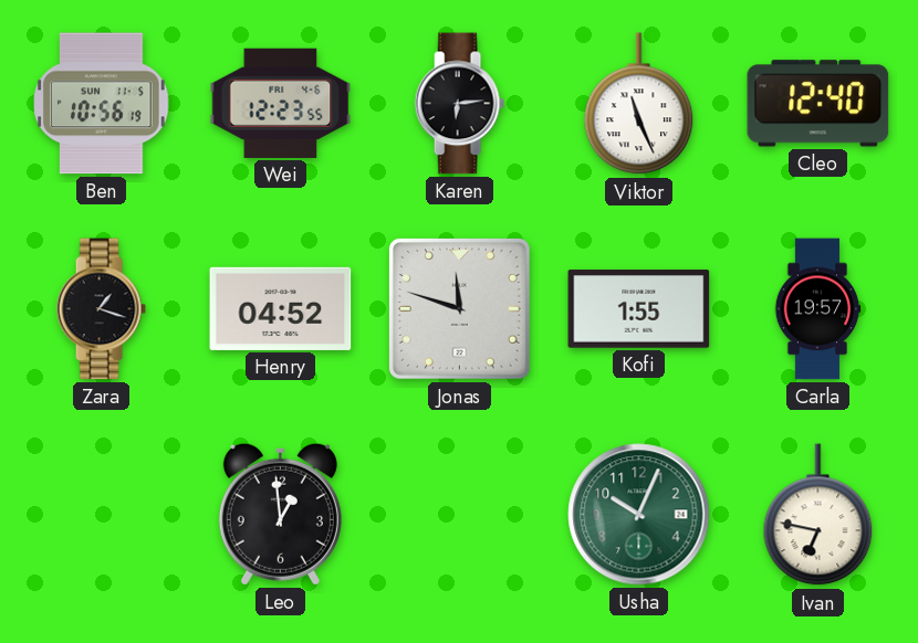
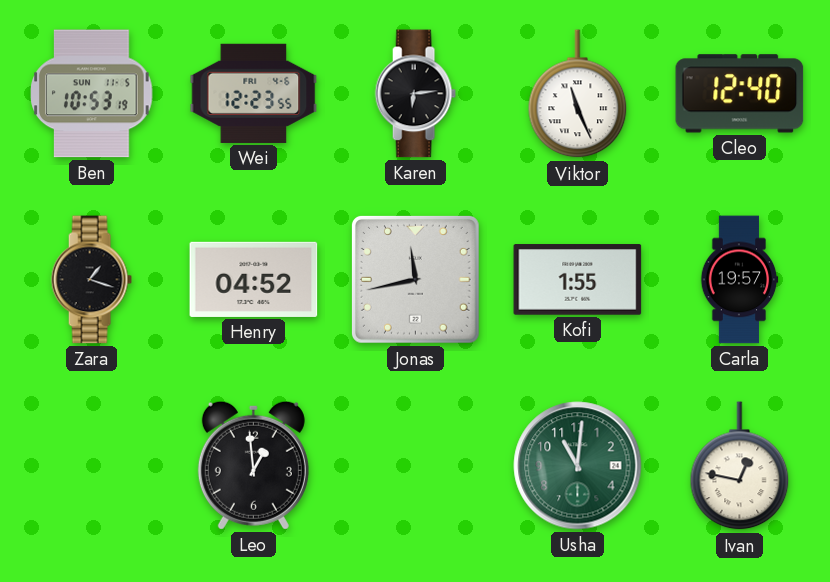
Ben: 10:56 -> 10:53
Jonas: 11:48 -> 11:43
Usha: 10:04 -> 11:01
Ivan: 6:47 -> 12:47
